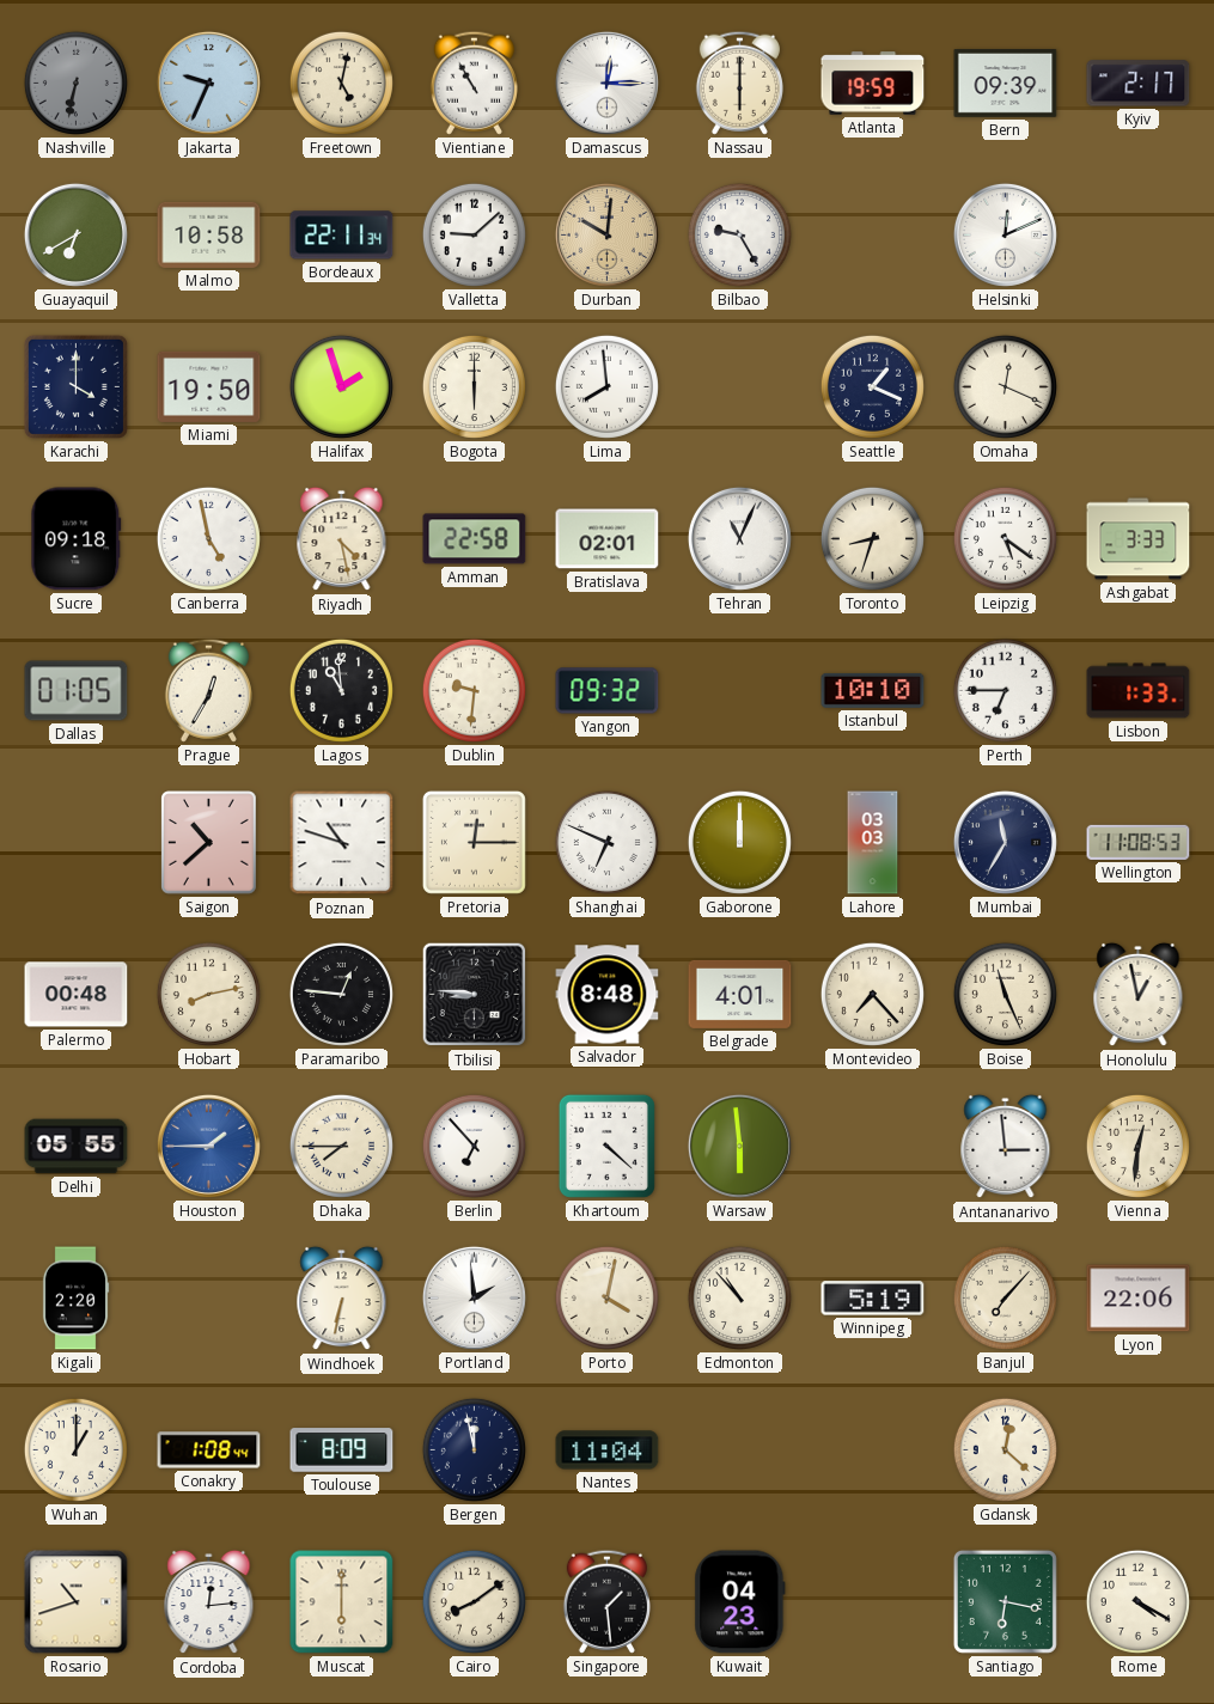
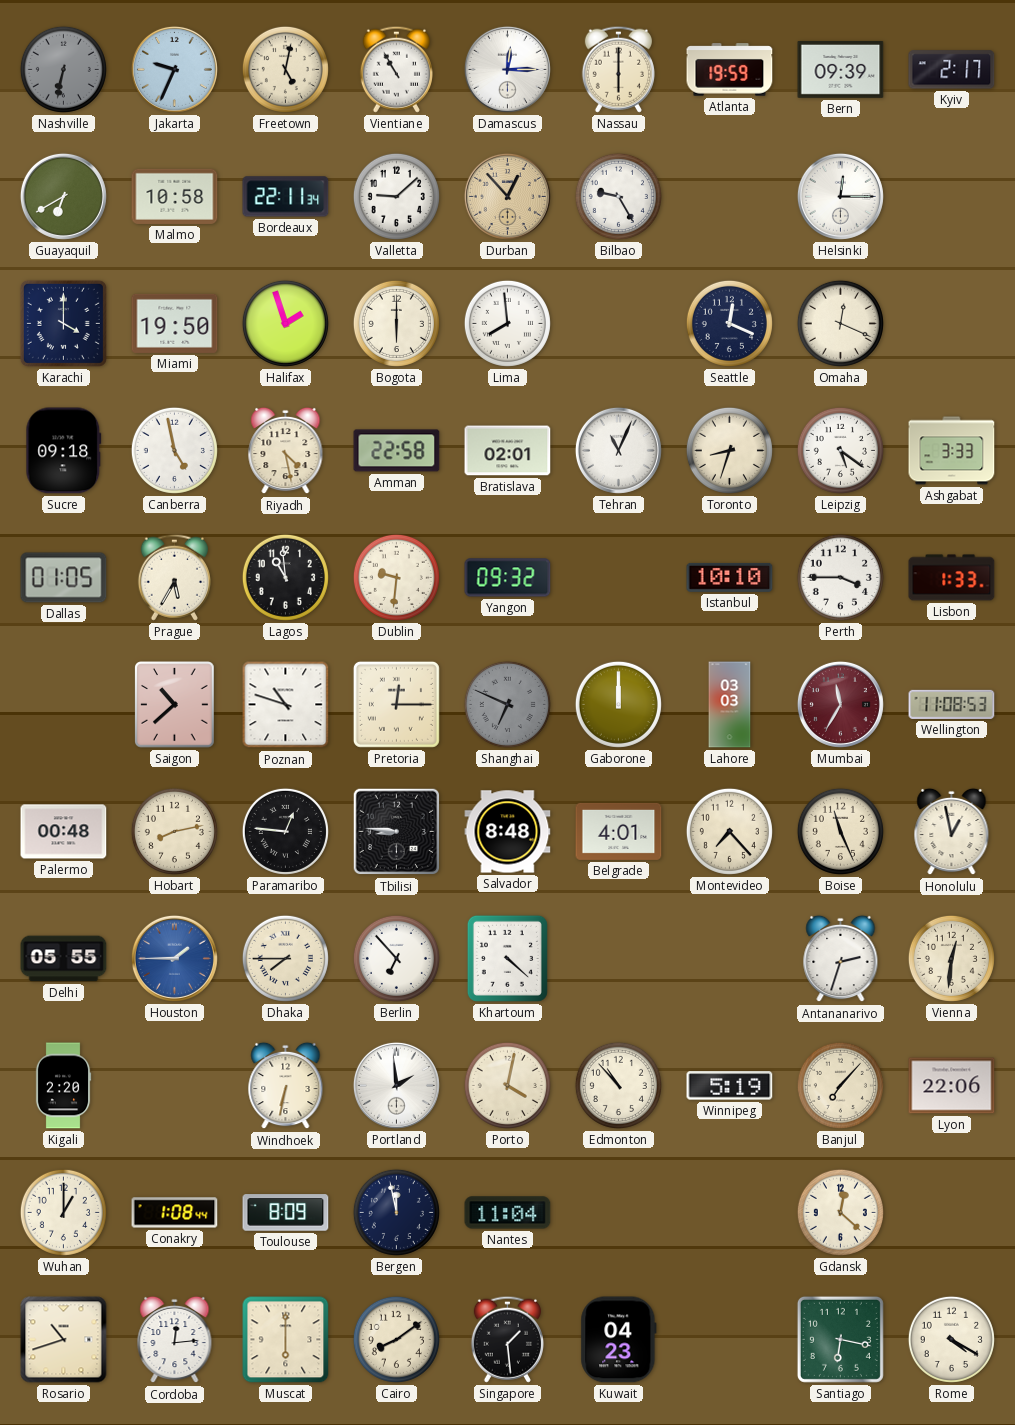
Durban: 10:01 -> 12:53
Helsinki: 12:11 -> 12:15
Seattle: 1:19 -> 12:19
Prague: 12:35 -> 5:35
Perth: 6:45 -> 3:45
Shanghai dial: white -> grey
Mumbai dial: navy -> burgundy
Warsaw: 5:59 -> none
Antananarivo: 2:59 -> 2:33
